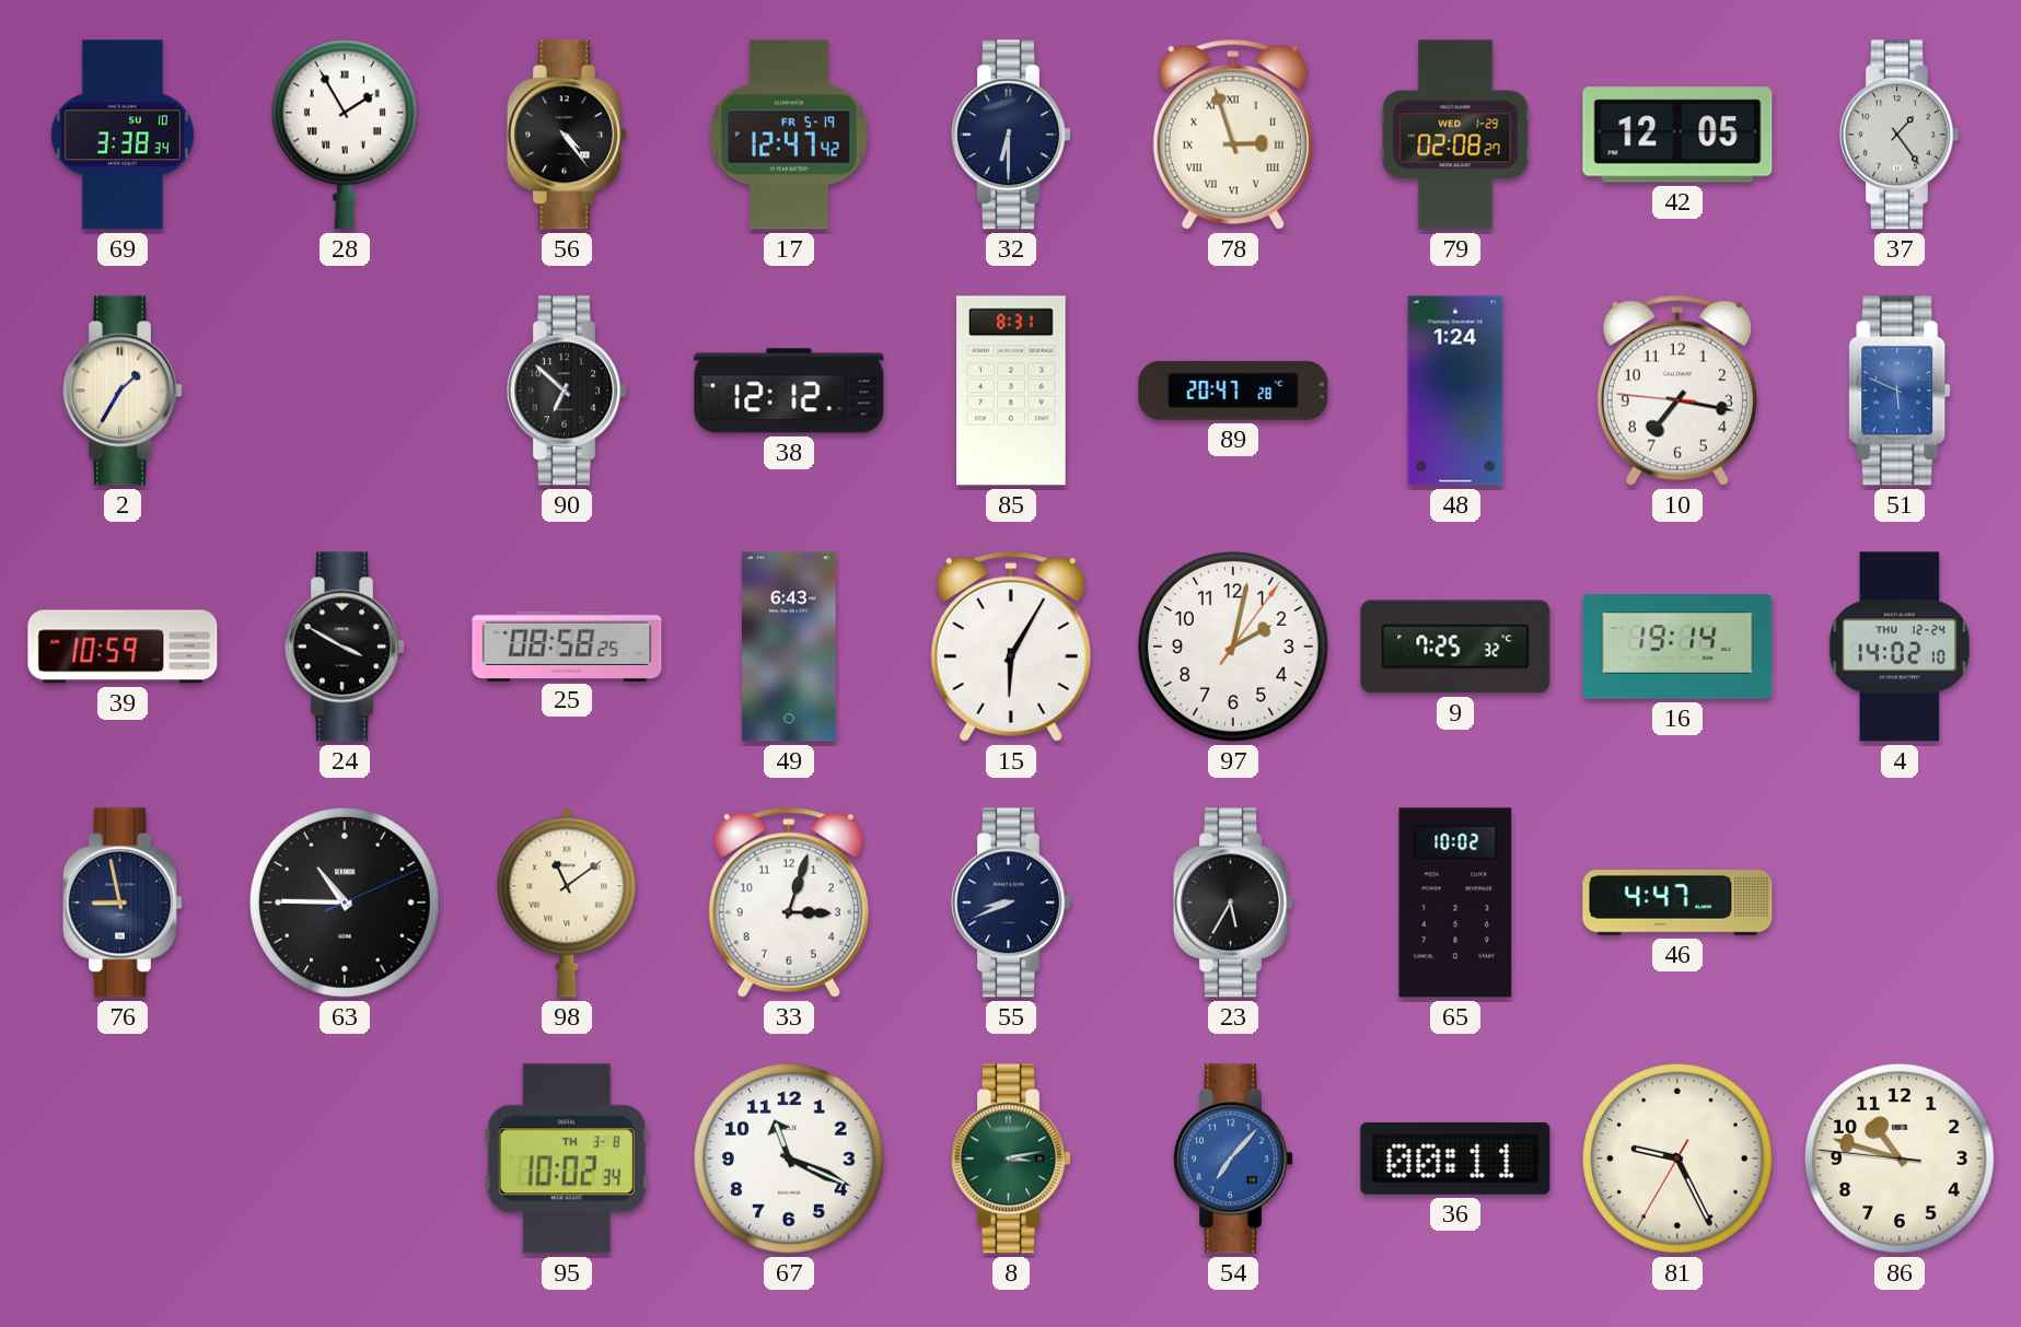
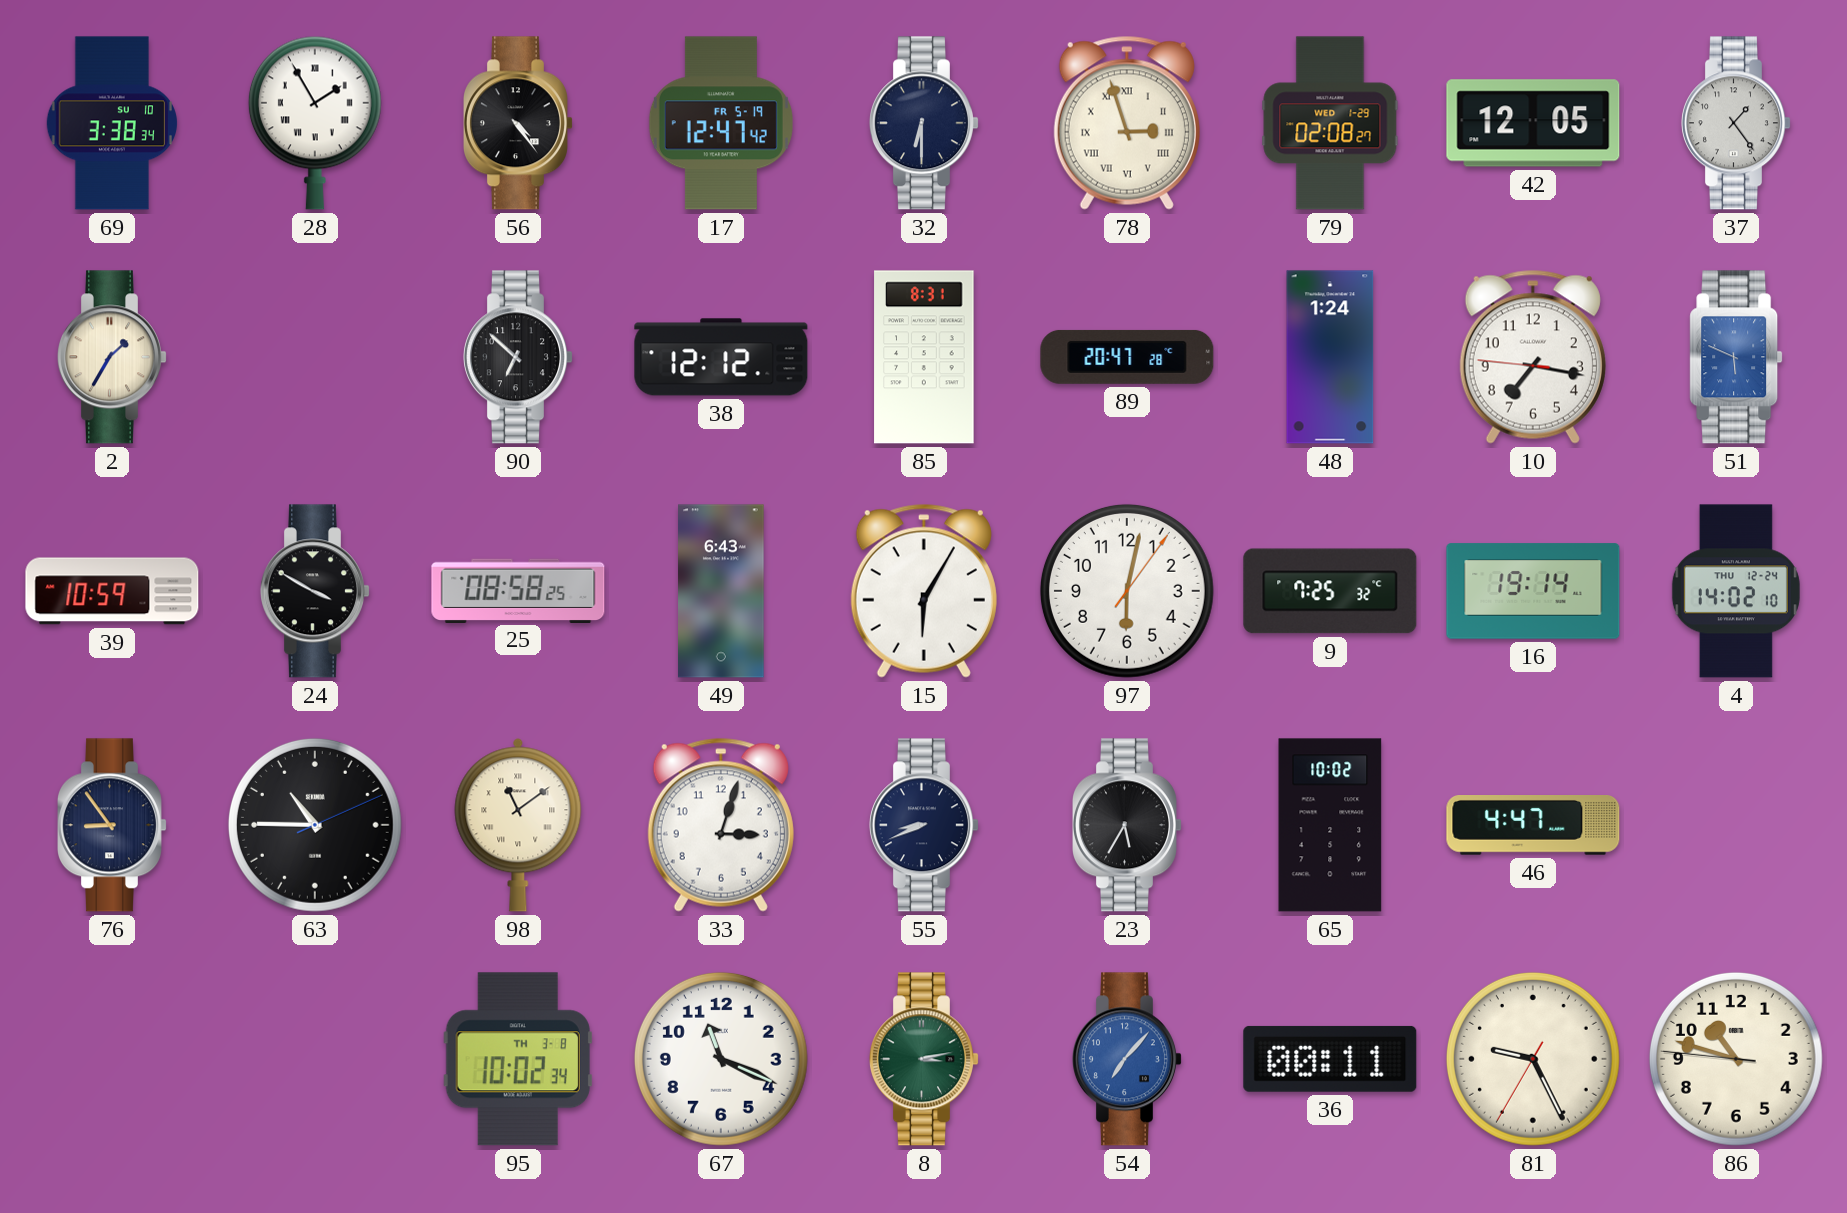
97: 2:02 -> 6:02
76: 8:58 -> 8:54
